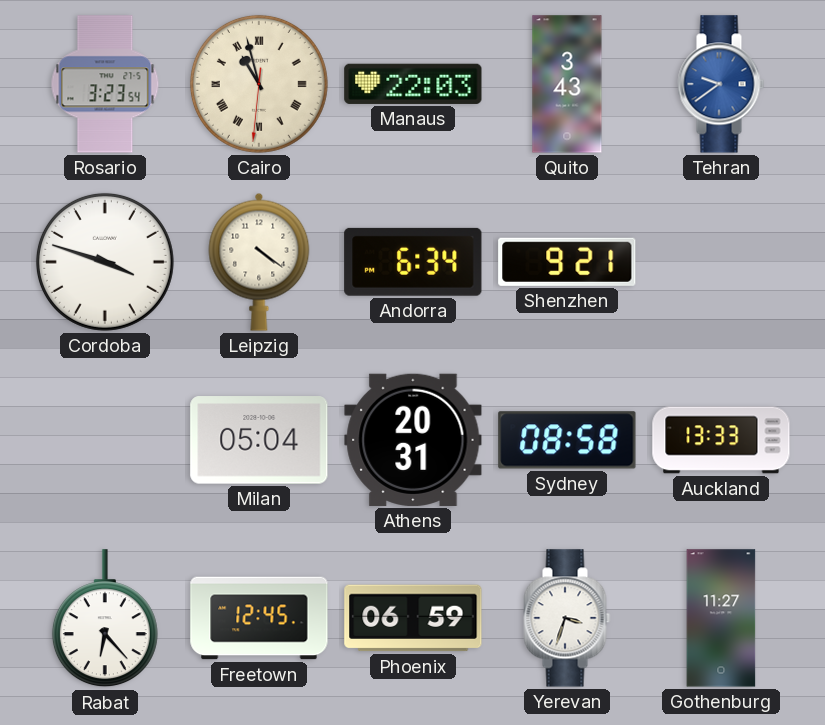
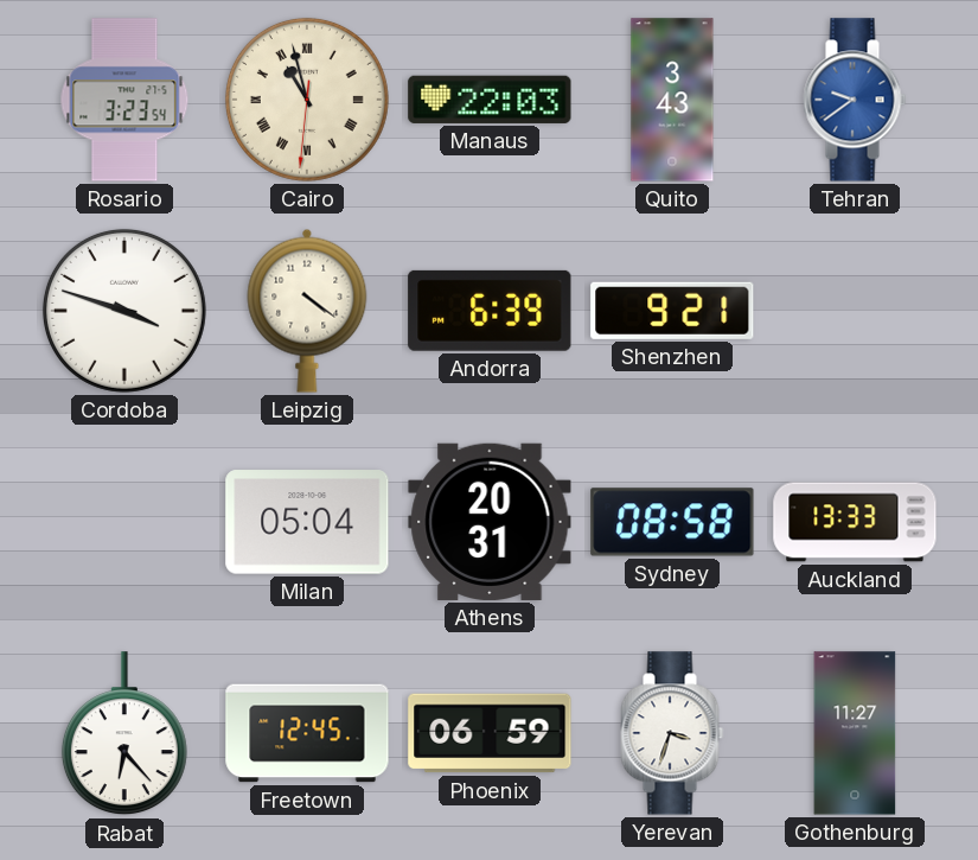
Andorra: 6:34 -> 6:39
